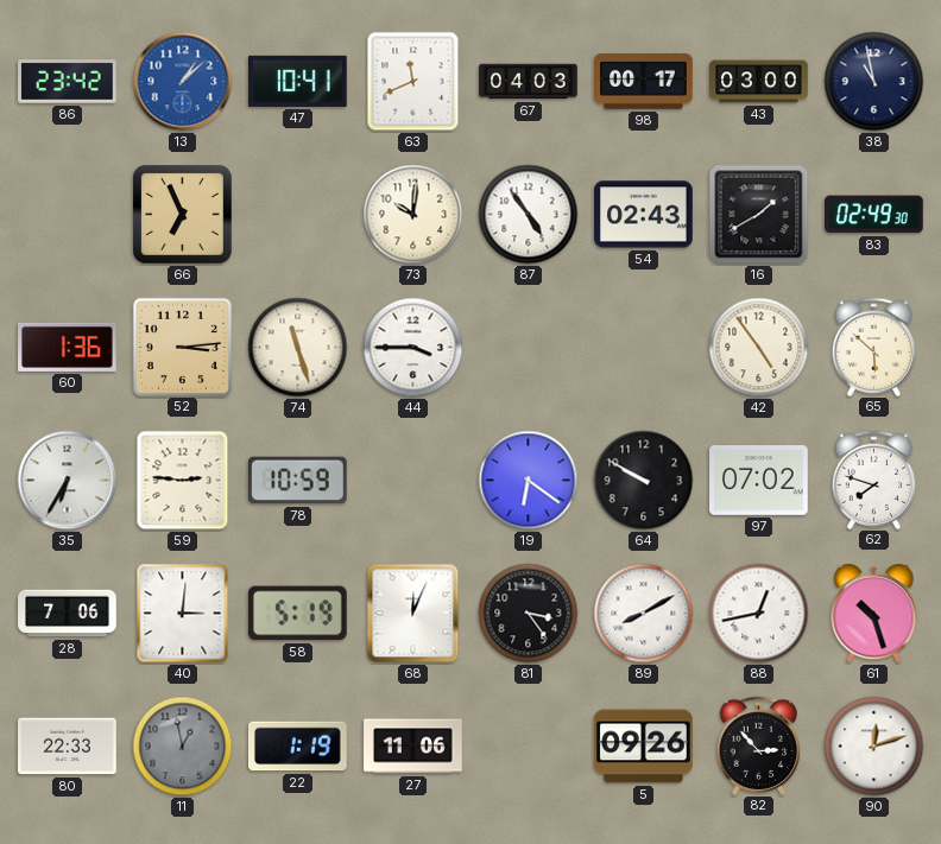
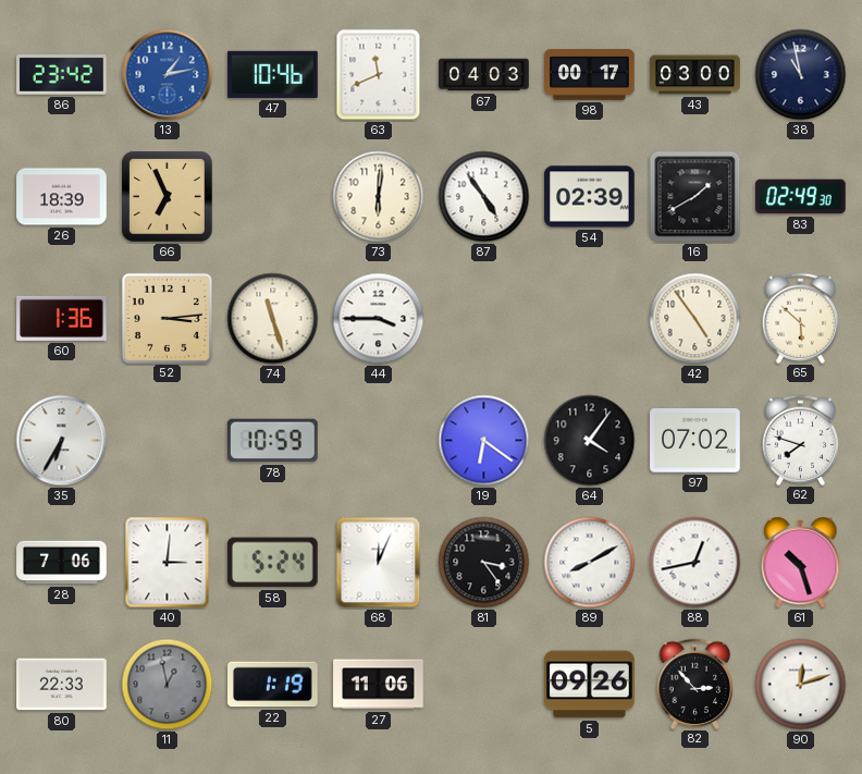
13: 1:08 -> 1:13
47: 10:41 -> 10:46
26: none -> 18:39
73: 10:01 -> 6:01
54: 02:43 -> 02:39
59: 2:46 -> none
64: 9:50 -> 4:06
58: 5:19 -> 5:24
